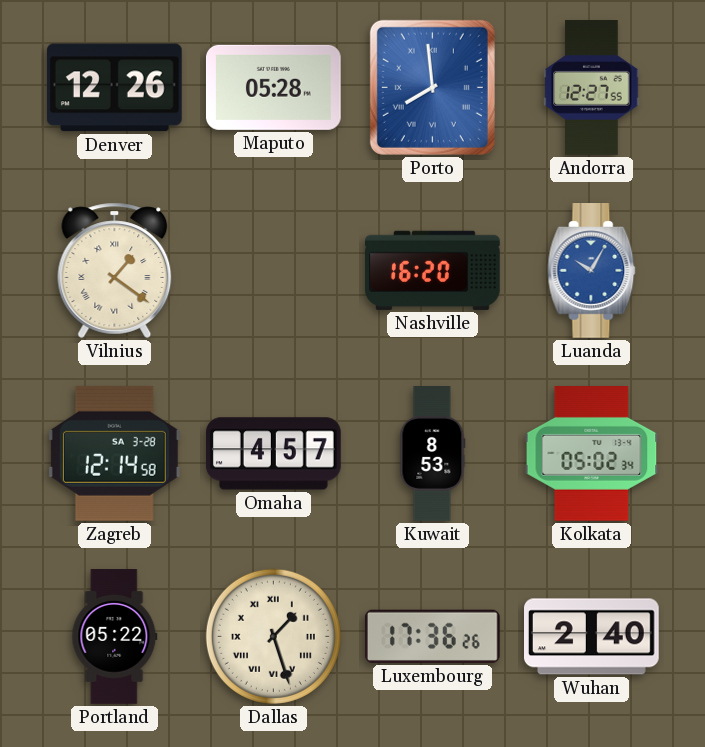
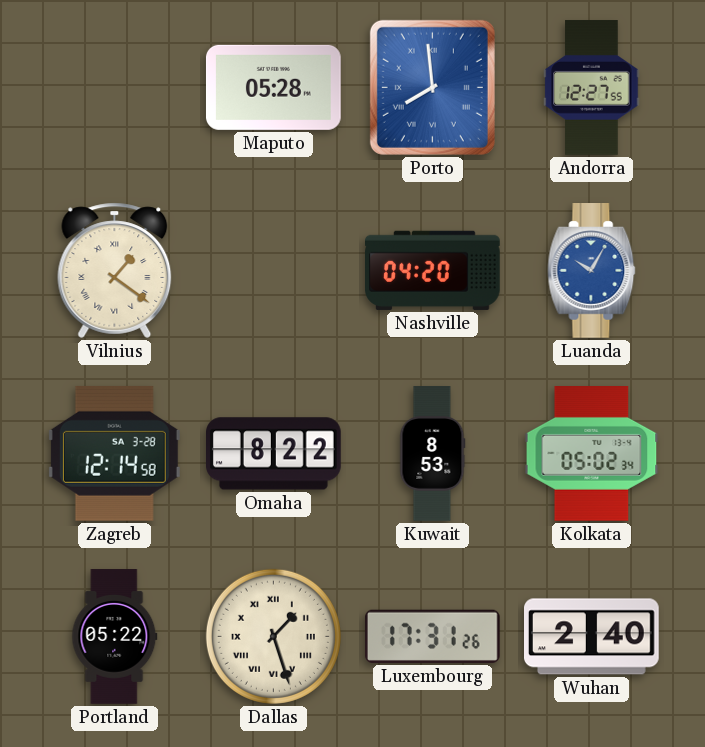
Denver: 12:26 -> none
Nashville: 16:20 -> 04:20
Omaha: 4:57 -> 8:22
Luxembourg: 17:36 -> 17:31
